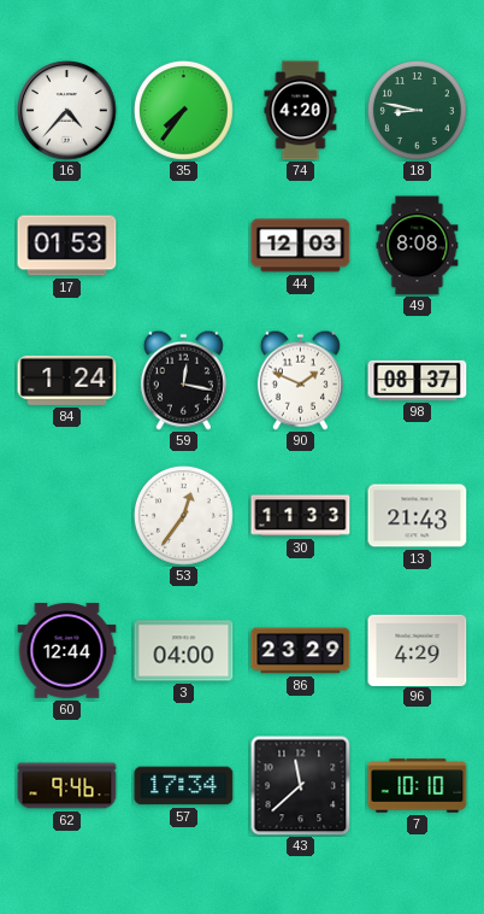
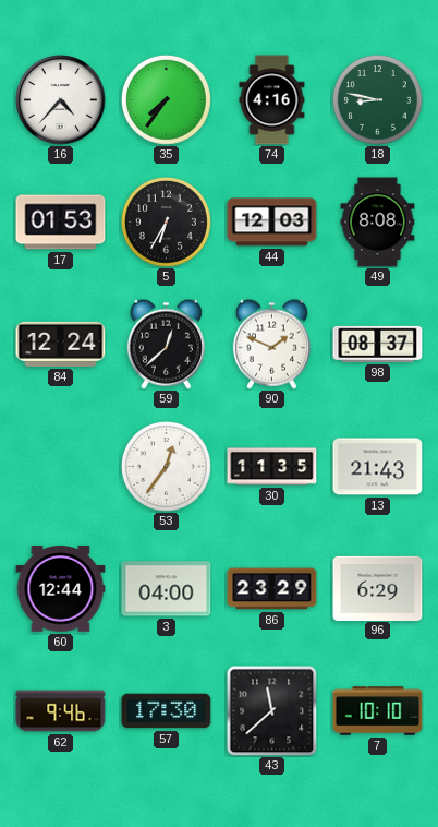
74: 4:20 -> 4:16
5: none -> 6:35
84: 1:24 -> 12:24
59: 12:17 -> 12:38
30: 11:33 -> 11:35
96: 4:29 -> 6:29
57: 17:34 -> 17:30
